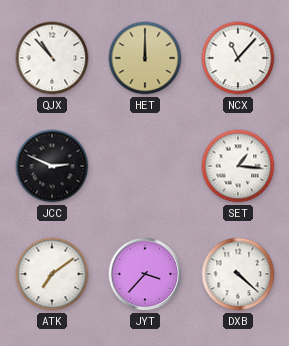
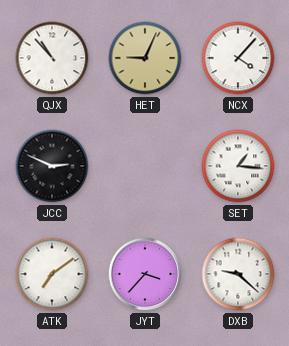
HET: 12:00 -> 9:04
NCX: 11:07 -> 4:07
DXB: 4:22 -> 9:22
